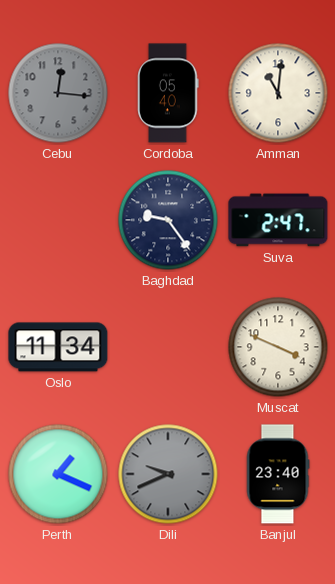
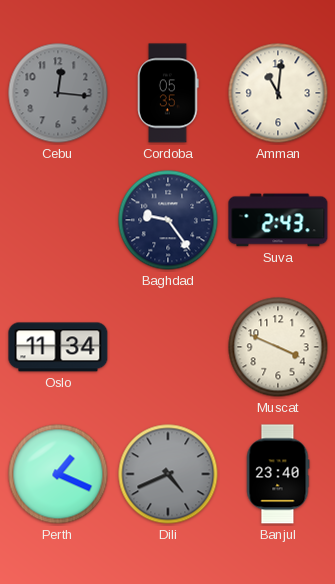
Cordoba: 05:40 -> 05:35
Suva: 2:47 -> 2:43
Dili: 9:41 -> 4:41
